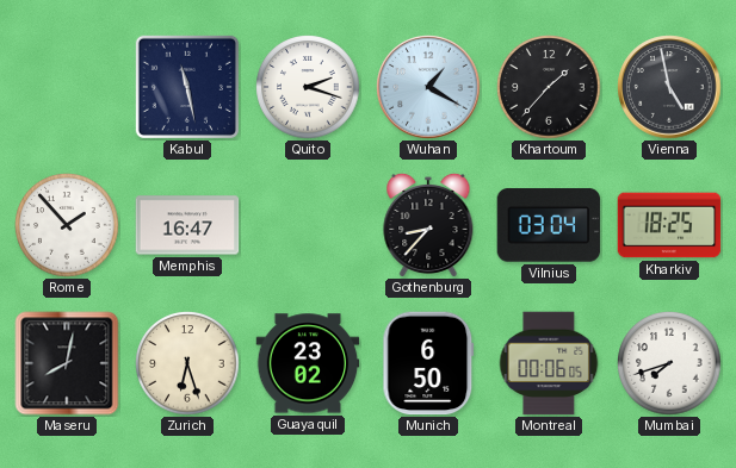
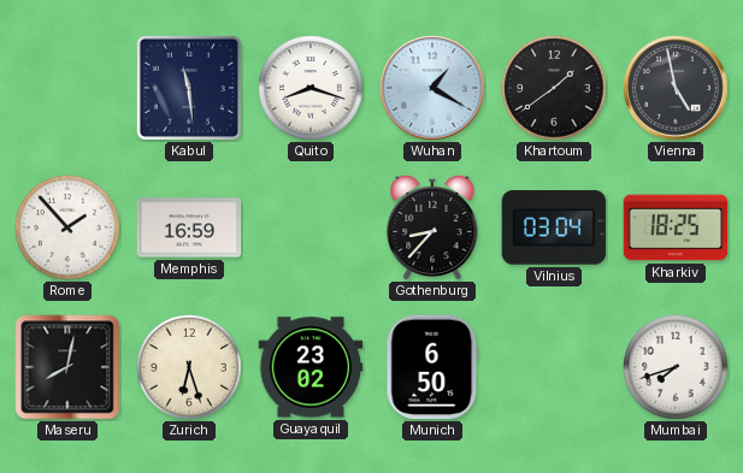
Kabul: 11:28 -> 11:29
Quito: 2:18 -> 8:18
Khartoum: 1:37 -> 1:39
Memphis: 16:47 -> 16:59
Montreal: 00:06 -> none
